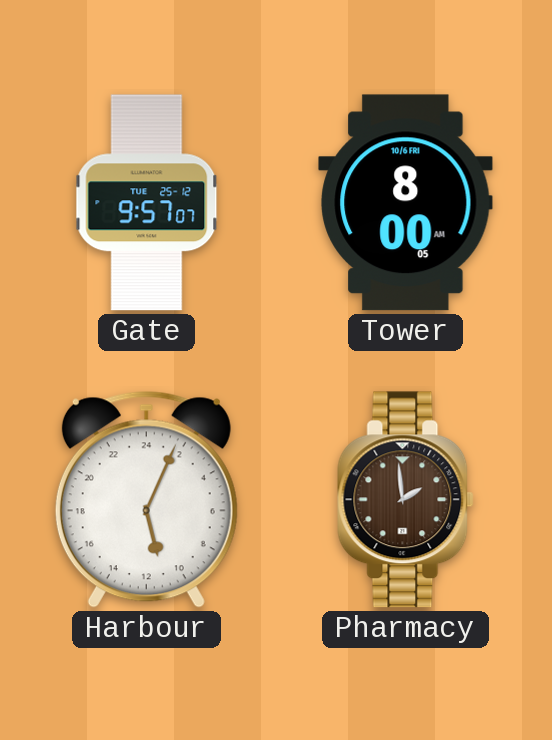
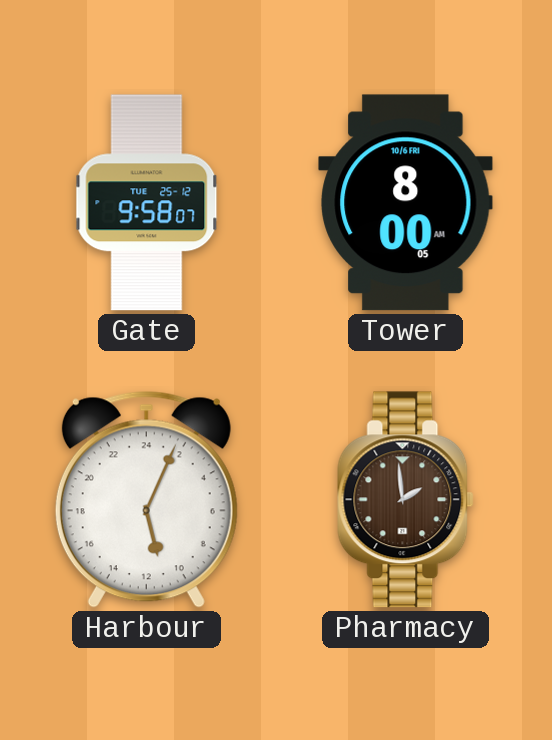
Gate: 9:57 -> 9:58
